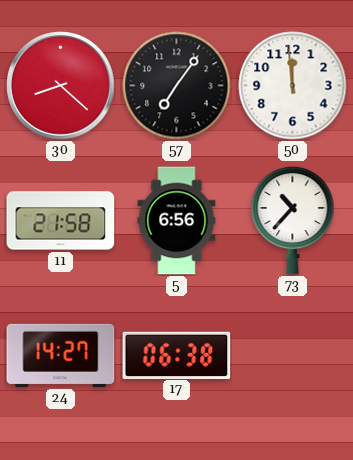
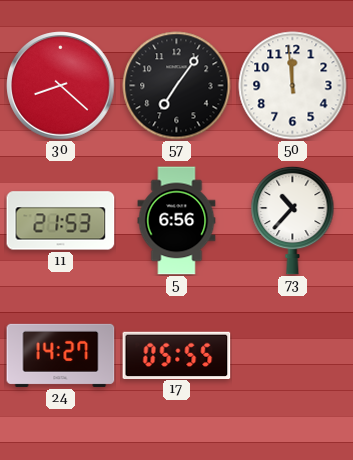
11: 21:58 -> 21:53
17: 06:38 -> 05:55
